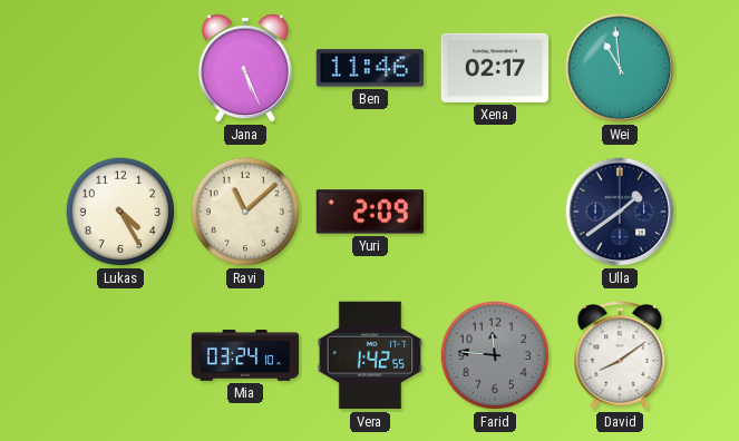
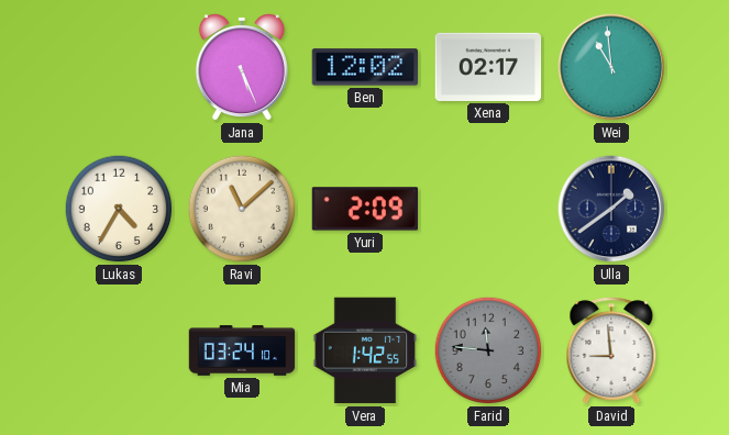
Ben: 11:46 -> 12:02
Lukas: 4:25 -> 4:35
David: 8:09 -> 8:59
